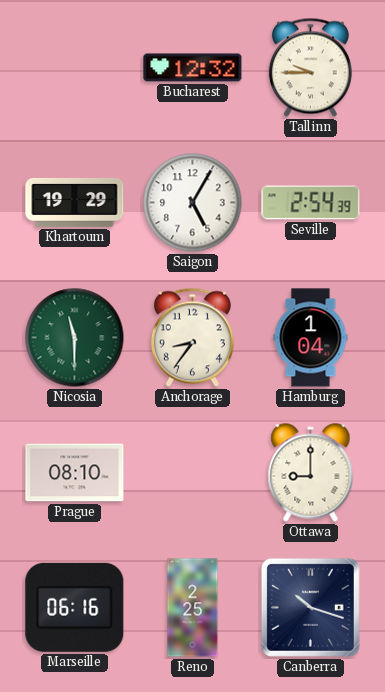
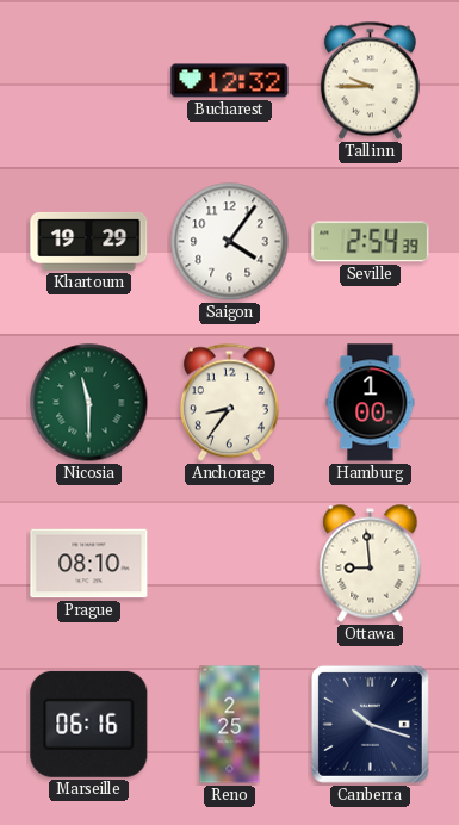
Saigon: 5:05 -> 4:06
Hamburg: 1:04 -> 1:00
Ottawa: 9:00 -> 8:59
